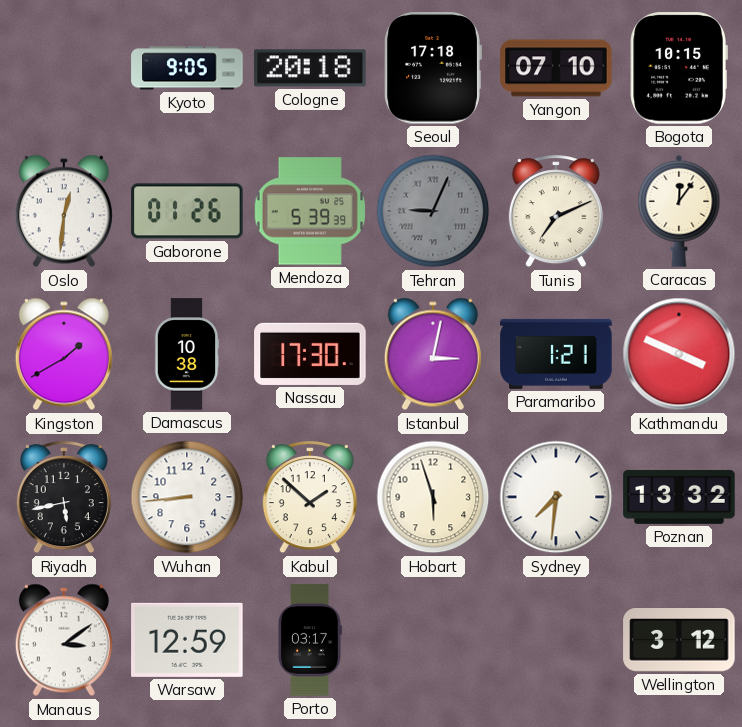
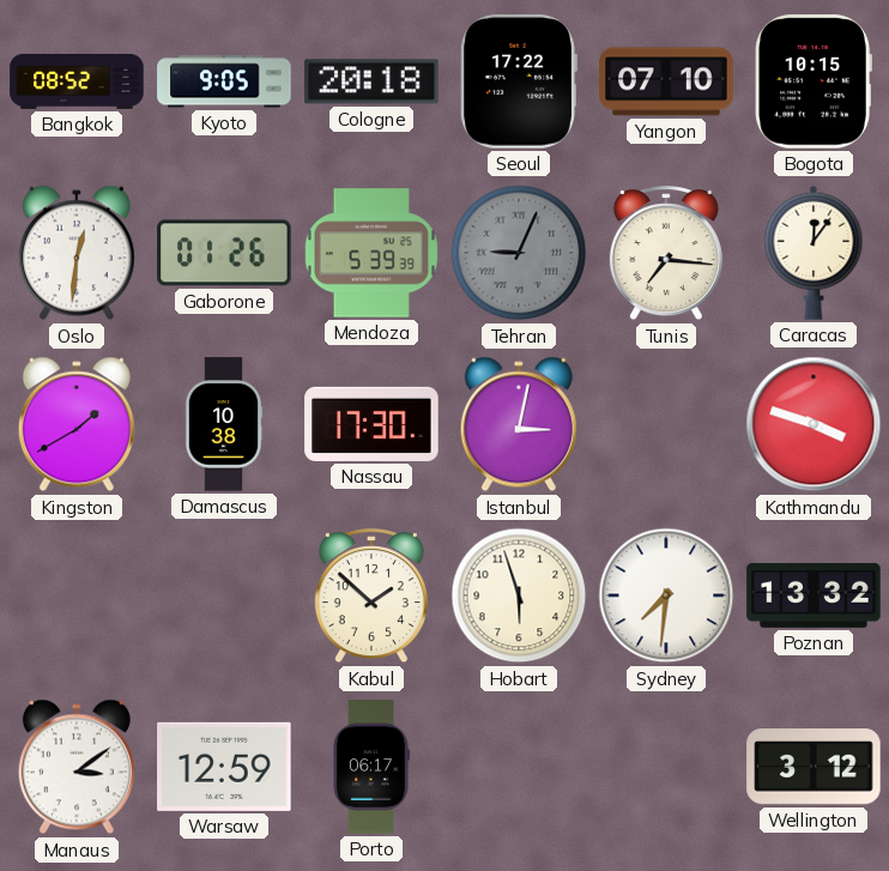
Bangkok: none -> 08:52
Seoul: 17:18 -> 17:22
Tunis: 7:11 -> 7:16
Paramaribo: 1:21 -> none
Kathmandu: 3:49 -> 3:48
Riyadh: 5:43 -> none
Wuhan: 8:44 -> none
Porto: 03:17 -> 06:17
